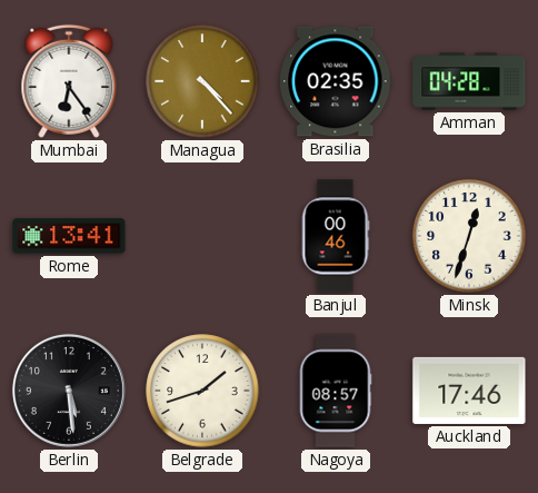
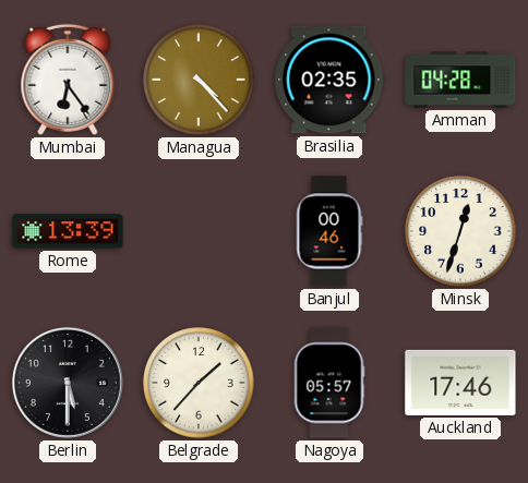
Rome: 13:41 -> 13:39
Berlin: 5:29 -> 5:30
Belgrade: 1:42 -> 1:37
Nagoya: 08:57 -> 05:57
